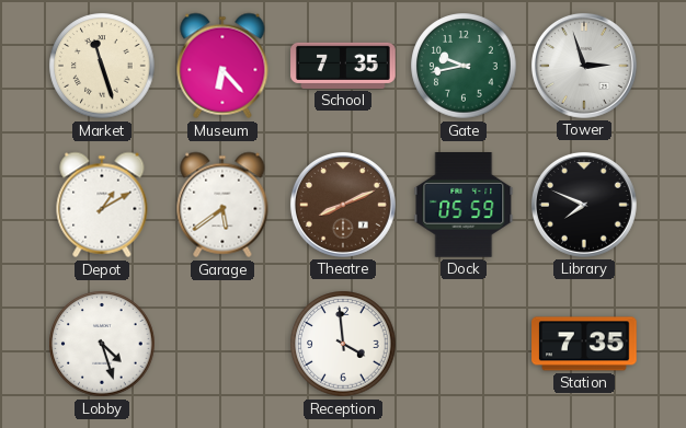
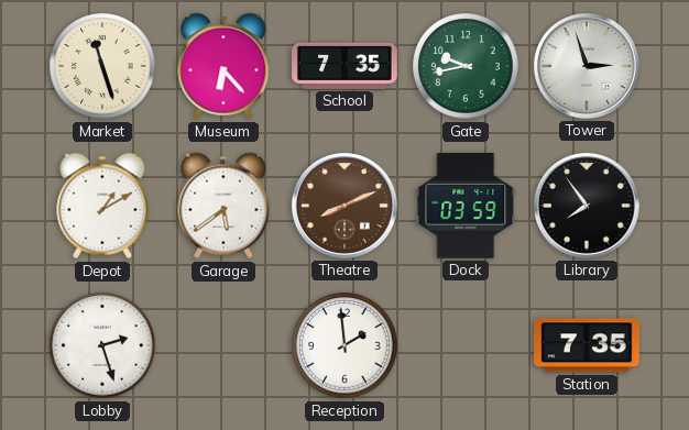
Dock: 05:59 -> 03:59
Library: 7:49 -> 7:54
Lobby: 4:27 -> 2:27
Reception: 3:59 -> 1:59
